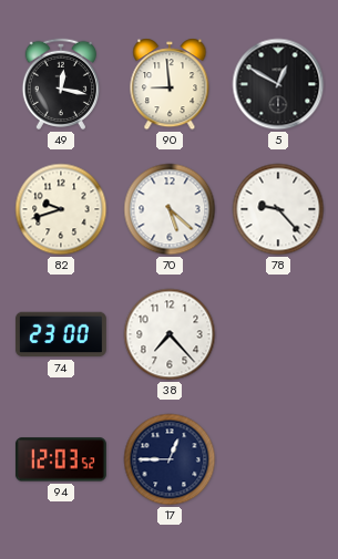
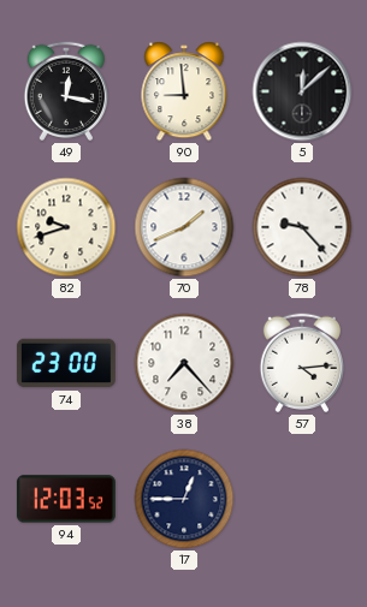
5: 12:50 -> 12:08
70: 5:22 -> 1:41
57: none -> 4:14
